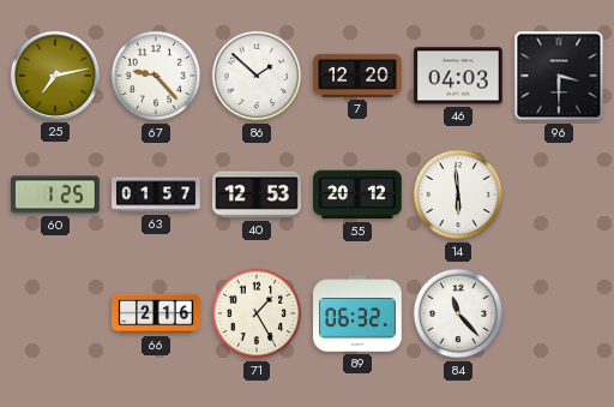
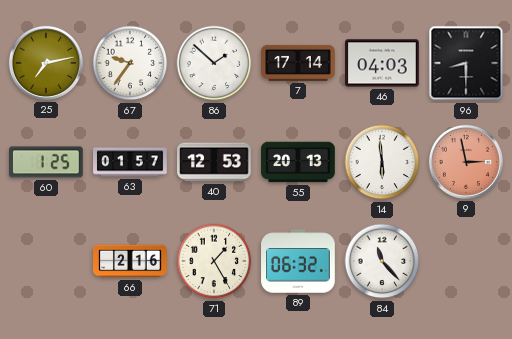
67: 9:23 -> 9:36
7: 12:20 -> 17:14
96: 3:30 -> 8:30
55: 20:12 -> 20:13
9: none -> 2:58
